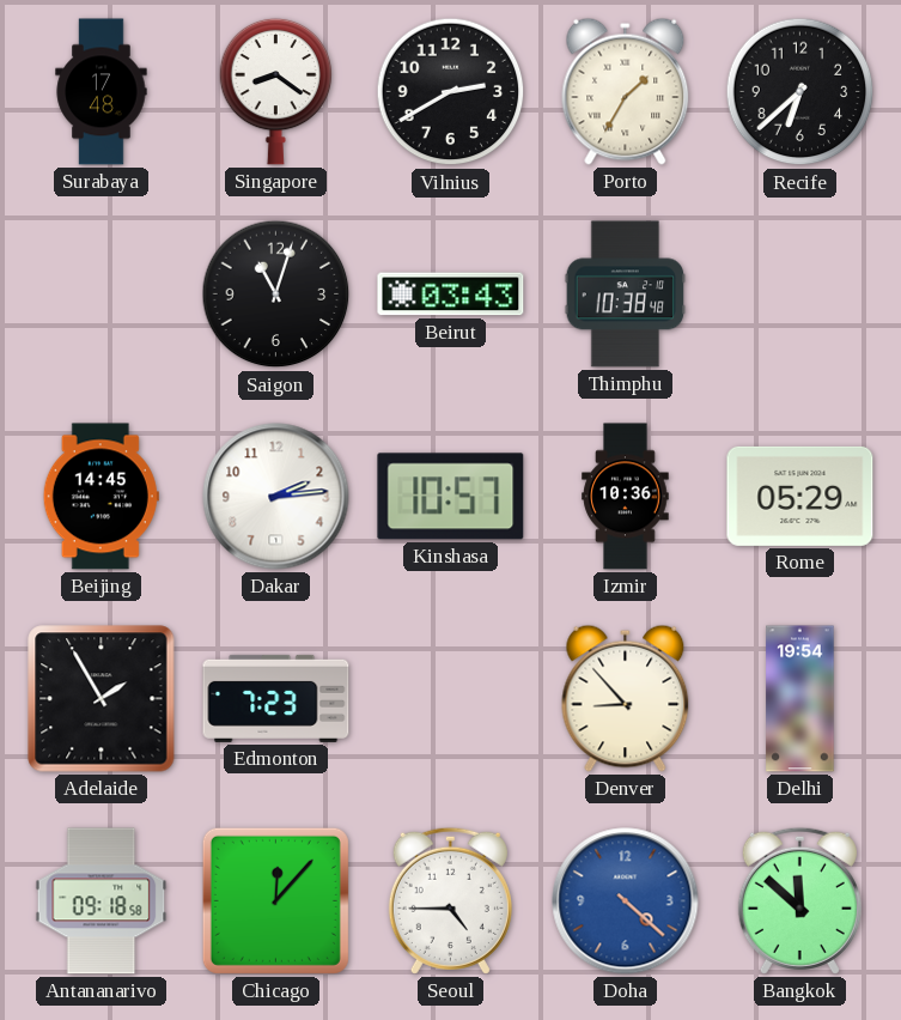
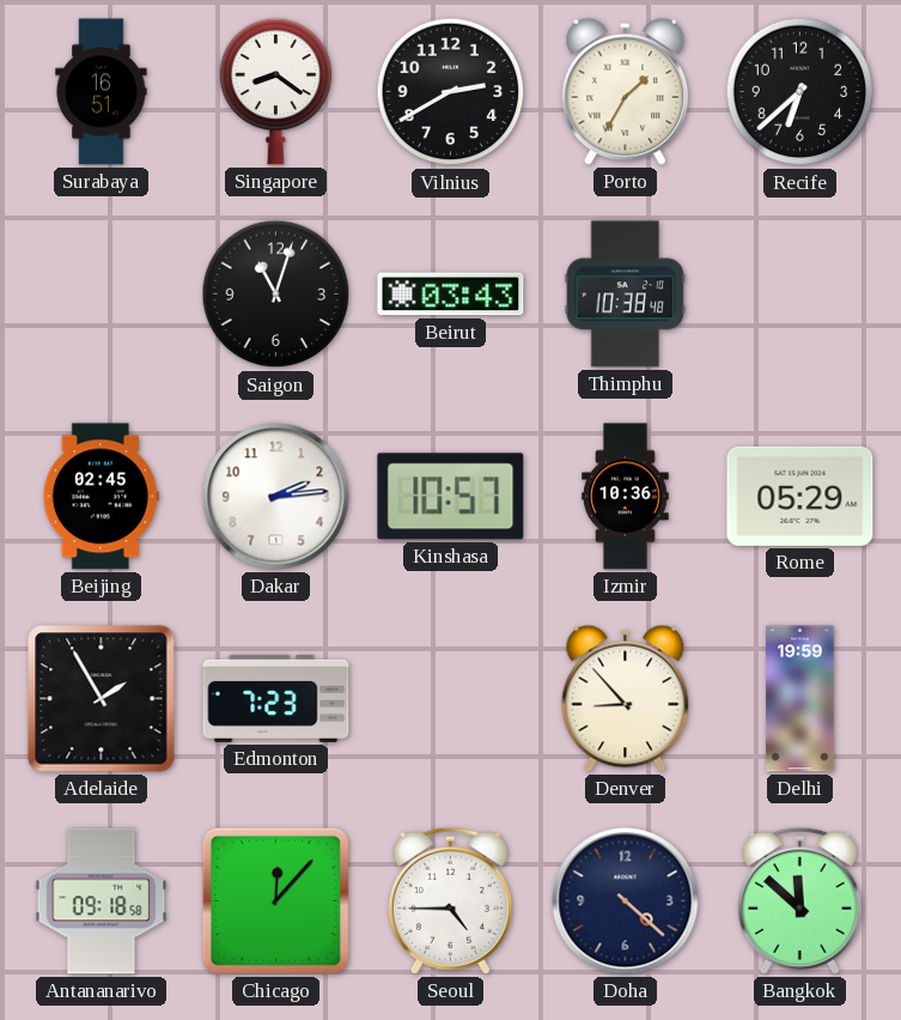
Surabaya: 17:48 -> 16:51
Beijing: 14:45 -> 02:45
Delhi: 19:54 -> 19:59
Doha dial: blue -> navy
